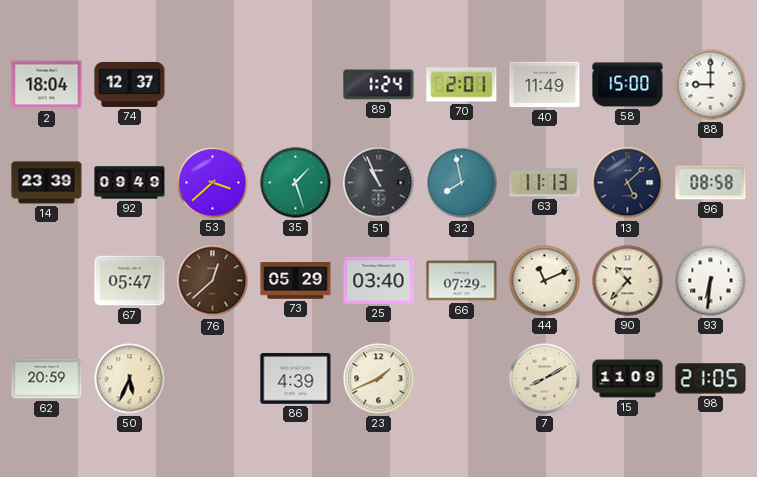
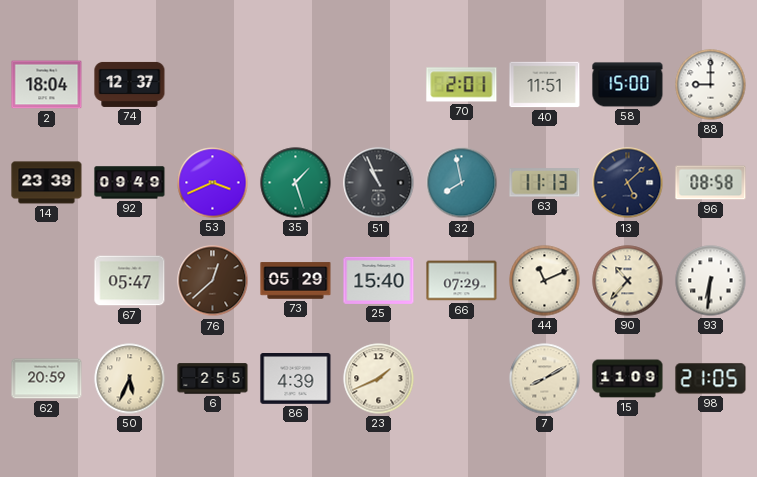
89: 1:24 -> none
40: 11:49 -> 11:51
53: 3:38 -> 3:41
25: 03:40 -> 15:40
6: none -> 2:55
